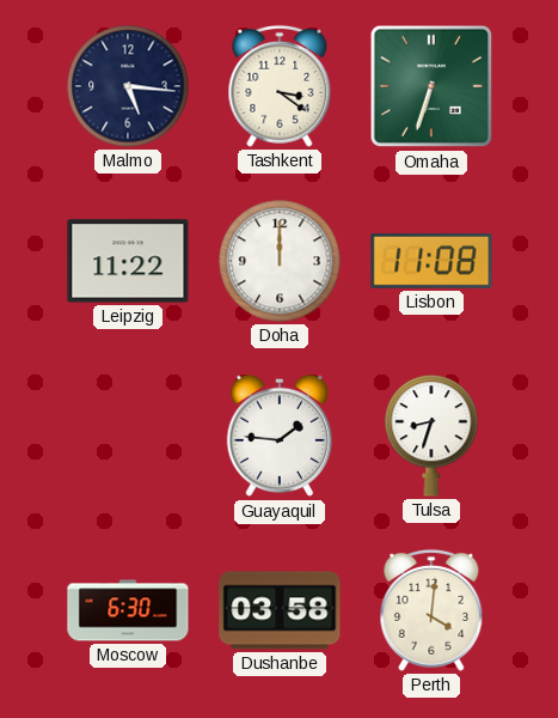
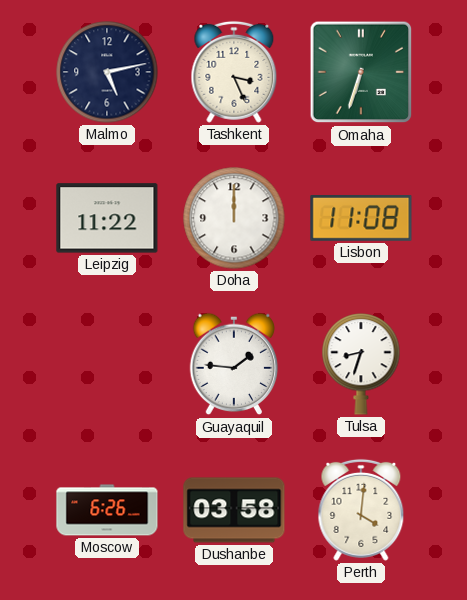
Malmo: 5:16 -> 5:13
Tashkent: 3:21 -> 3:26
Moscow: 6:30 -> 6:26
